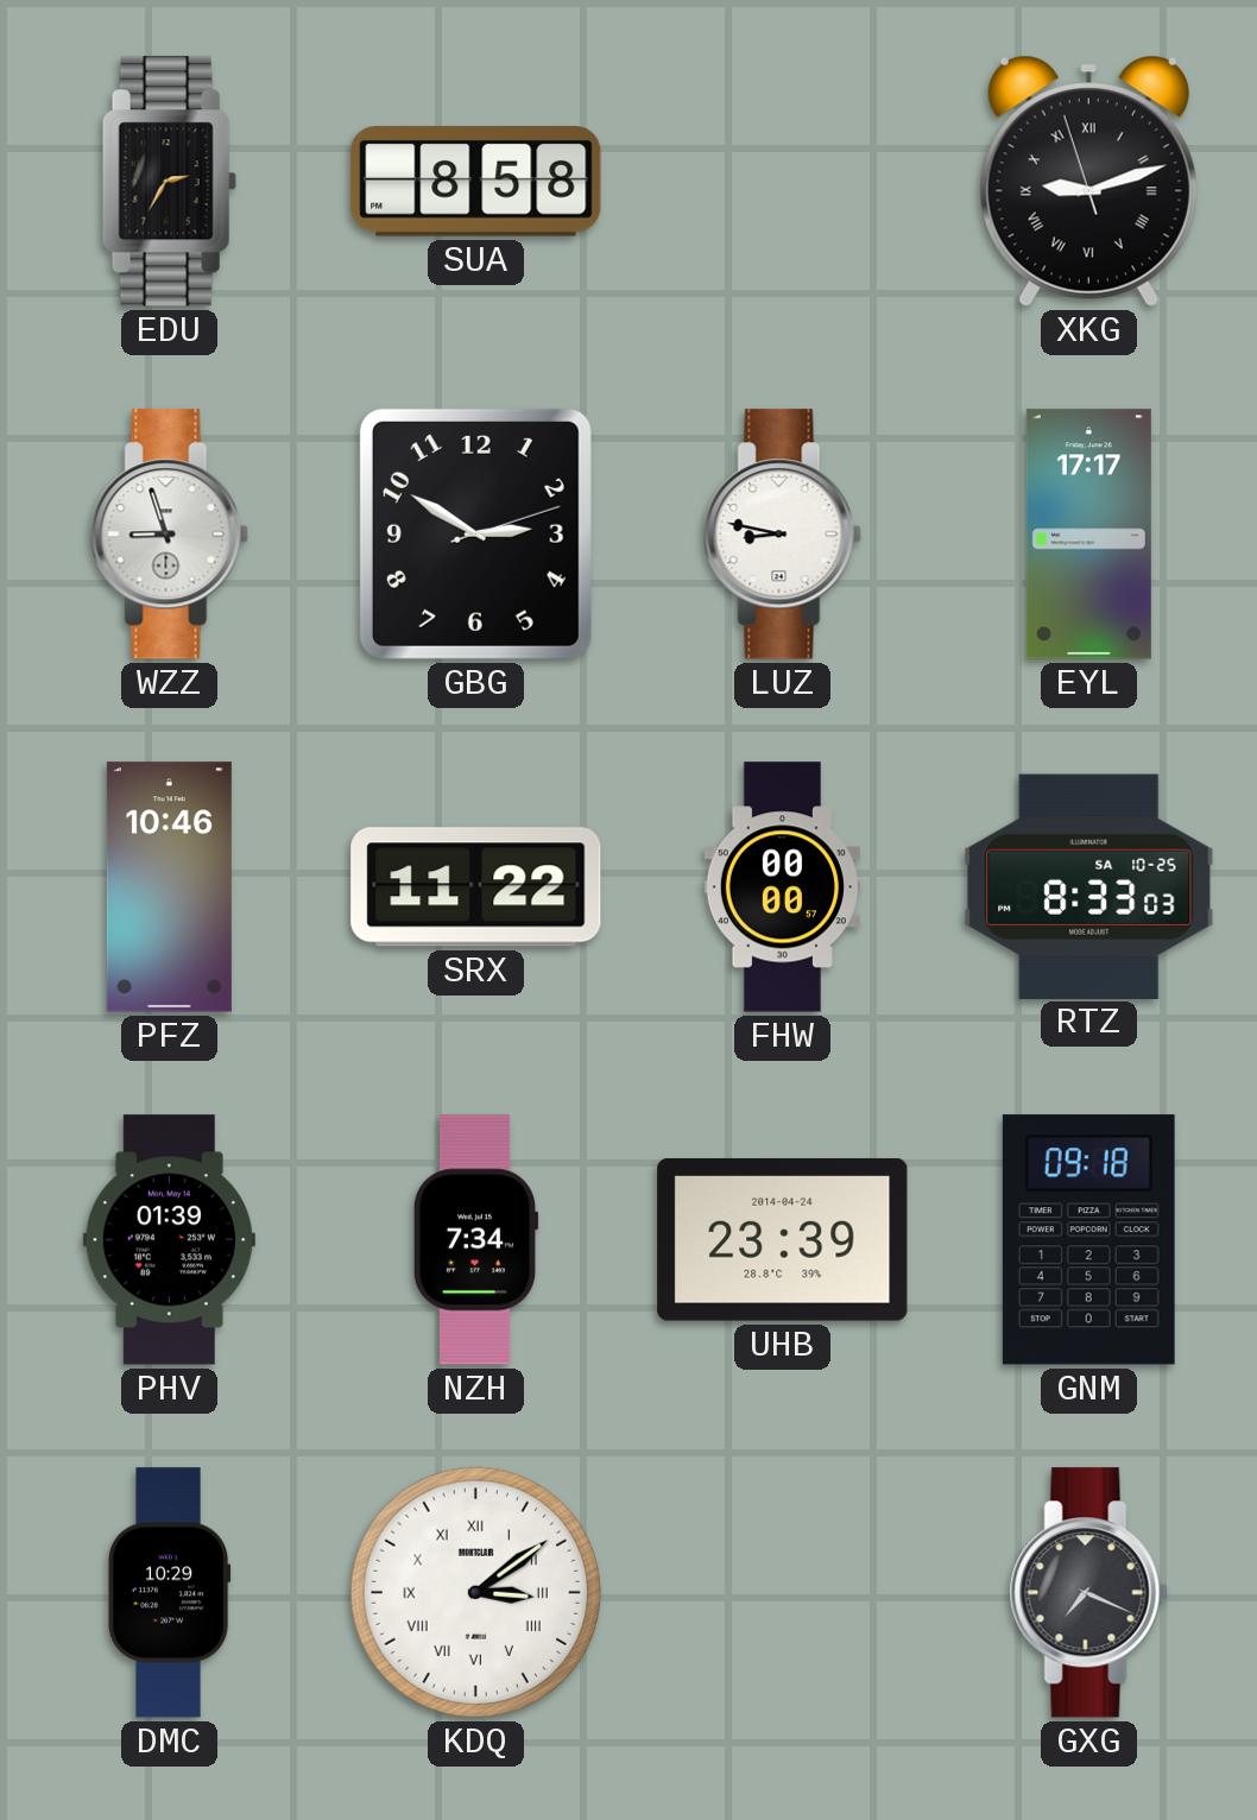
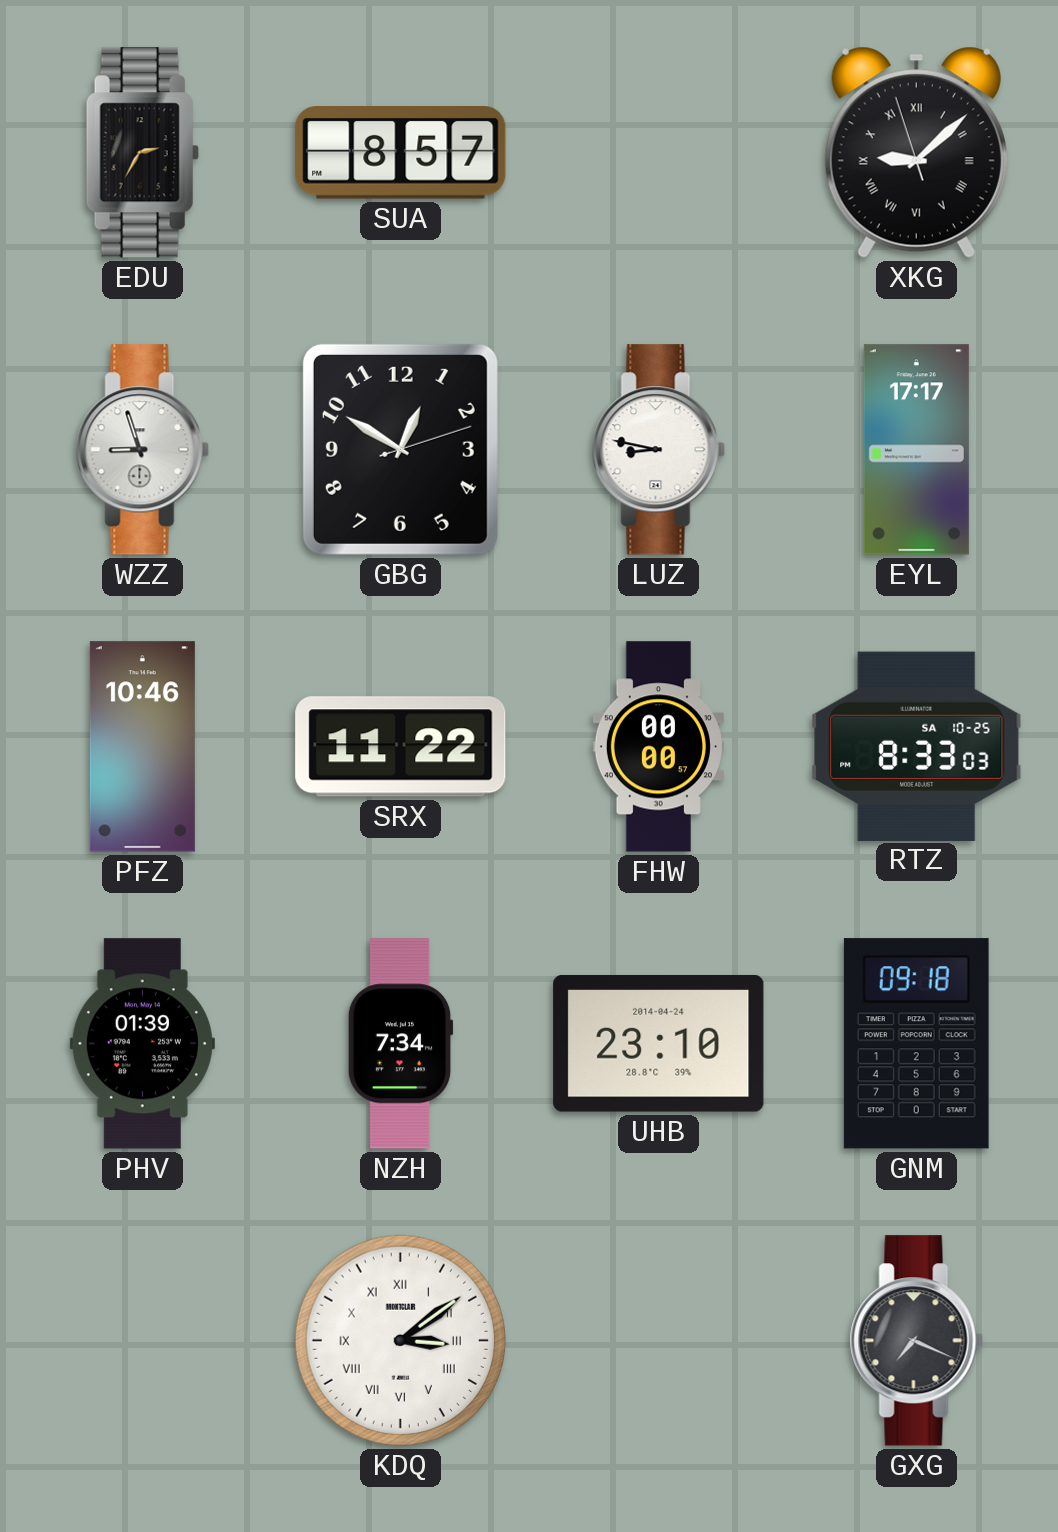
SUA: 8:58 -> 8:57
XKG: 9:11 -> 9:07
GBG: 2:50 -> 12:50
UHB: 23:39 -> 23:10
DMC: 10:29 -> none
